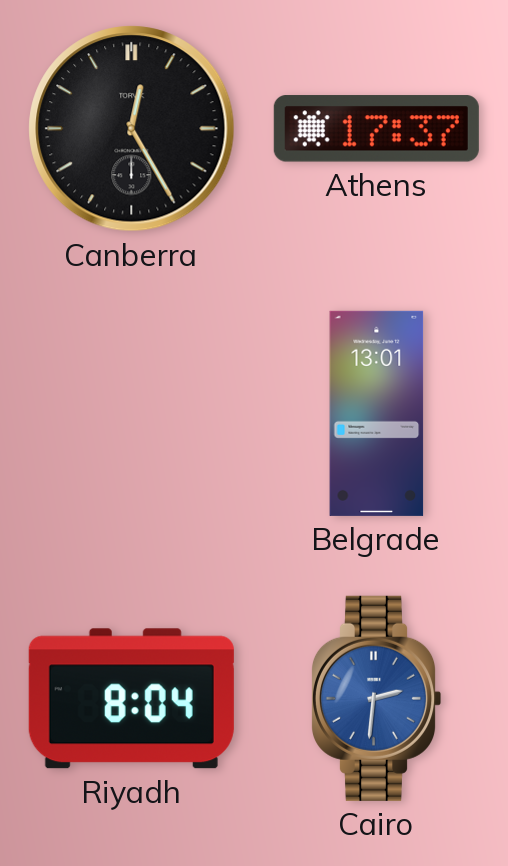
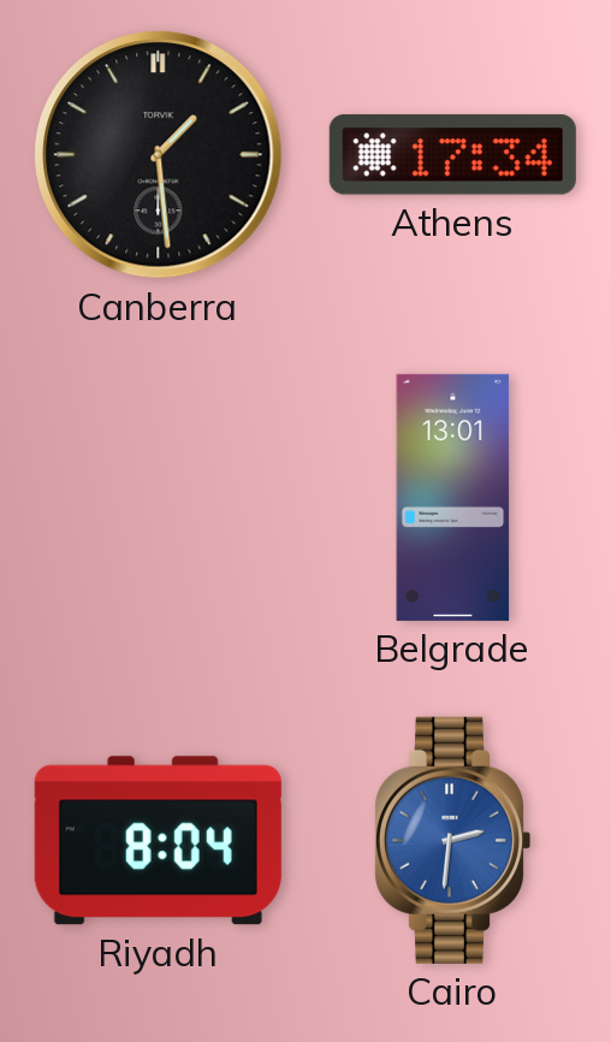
Canberra: 12:25 -> 1:29
Athens: 17:37 -> 17:34
